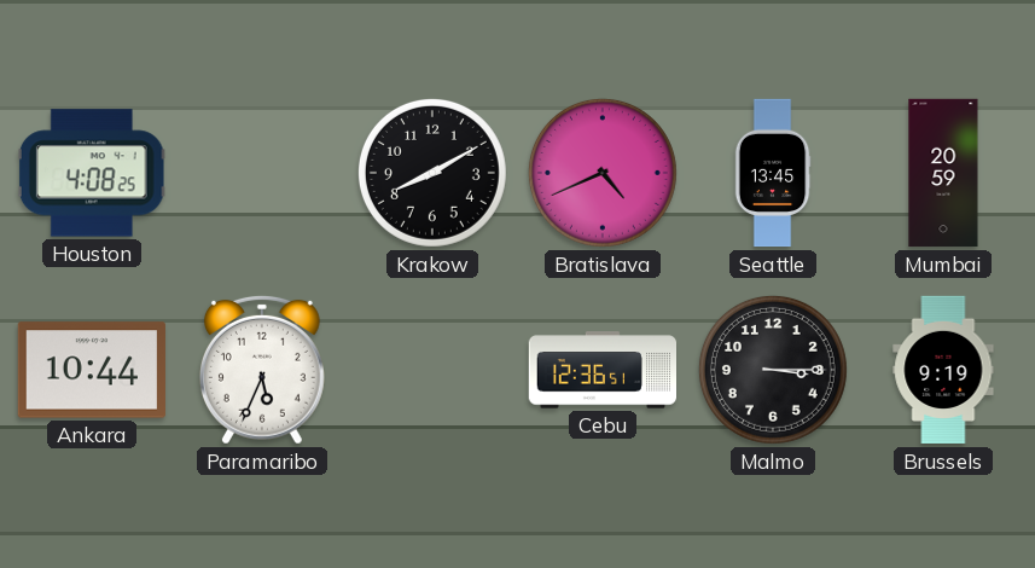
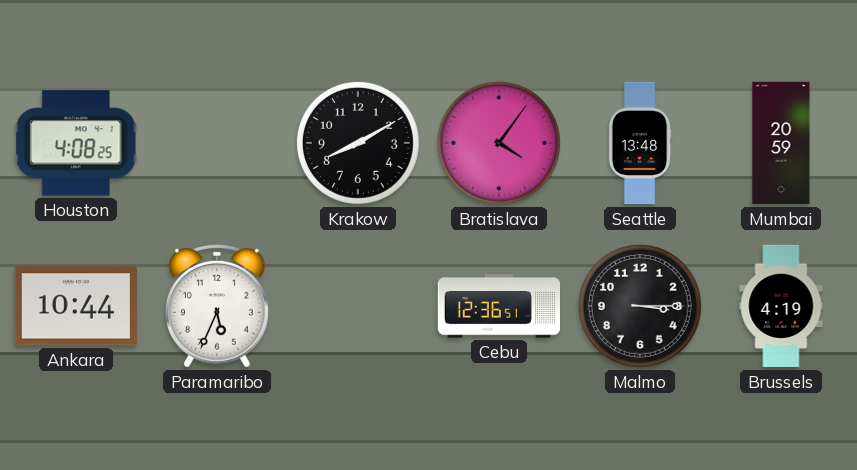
Bratislava: 4:41 -> 4:06
Seattle: 13:45 -> 13:48
Brussels: 9:19 -> 4:19
